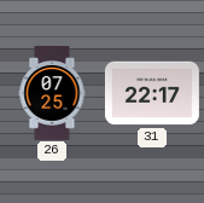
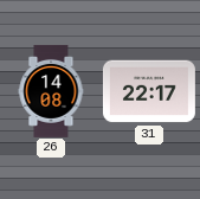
26: 07:25 -> 14:08
